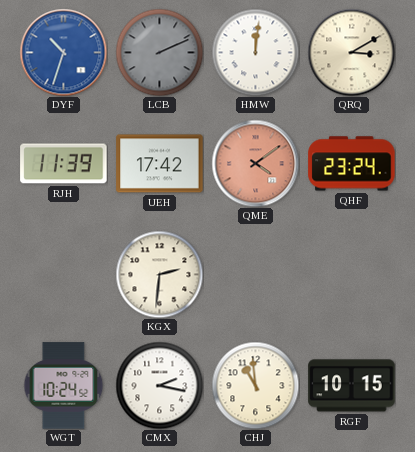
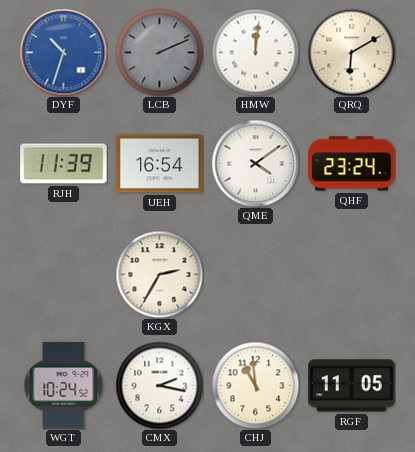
QRQ: 3:10 -> 6:10
UEH: 17:42 -> 16:54
QME dial: salmon -> white
KGX: 2:31 -> 2:35
RGF: 10:15 -> 11:05
